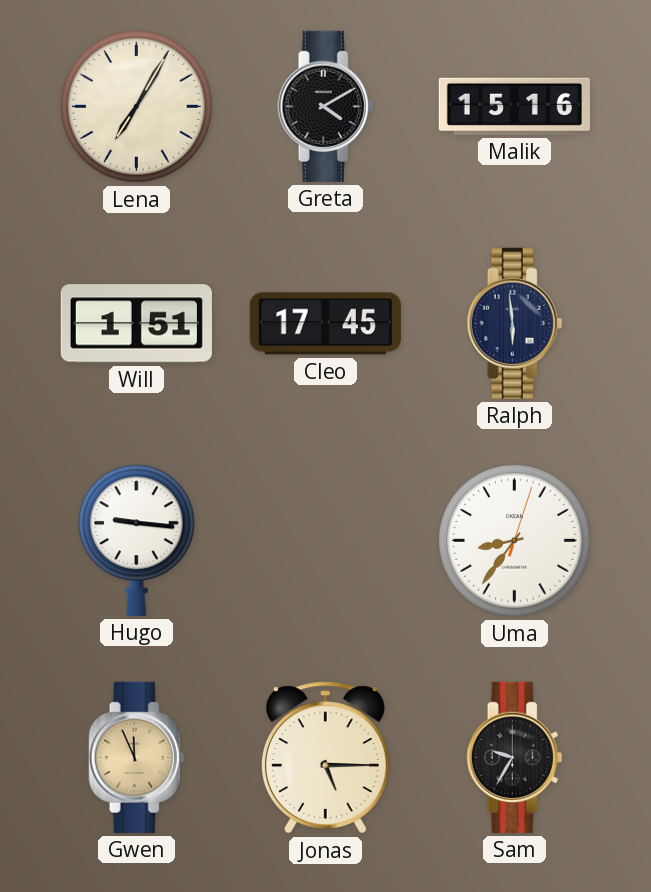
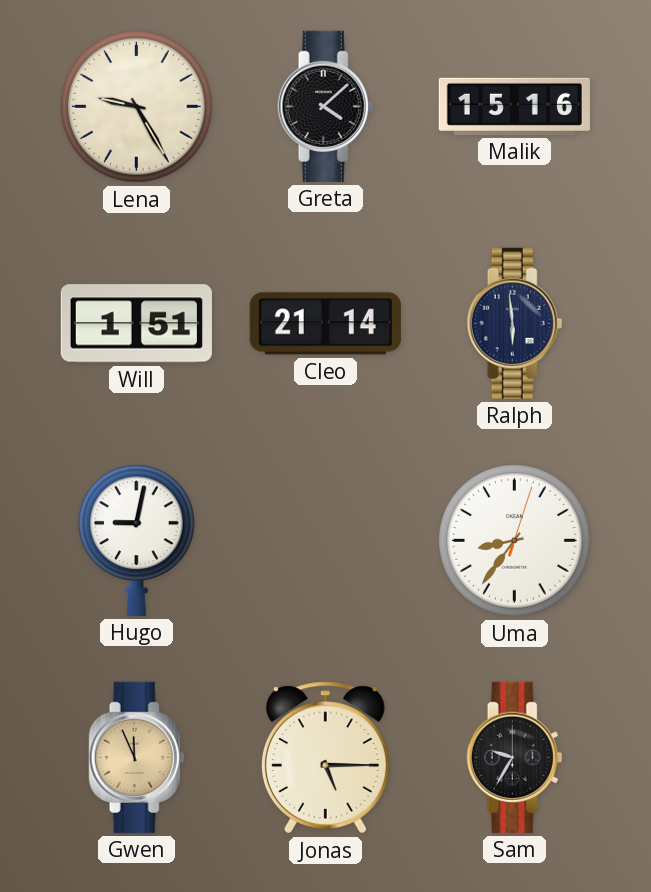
Lena: 7:05 -> 9:25
Greta: 4:10 -> 4:08
Cleo: 17:45 -> 21:14
Hugo: 9:16 -> 9:02
